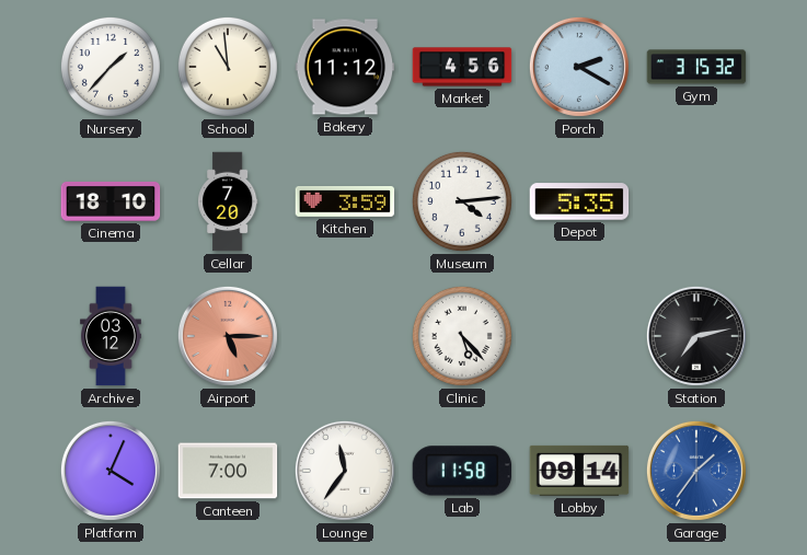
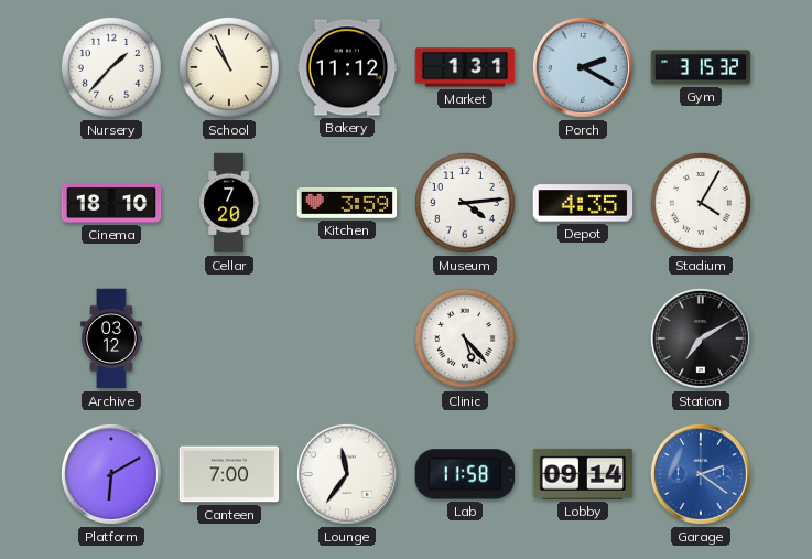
School: 10:59 -> 10:56
Market: 4:56 -> 1:31
Depot: 5:35 -> 4:35
Stadium: none -> 4:05
Airport: 5:15 -> none
Station: 7:13 -> 7:10
Platform: 4:04 -> 6:10
Garage: 1:36 -> 2:21
